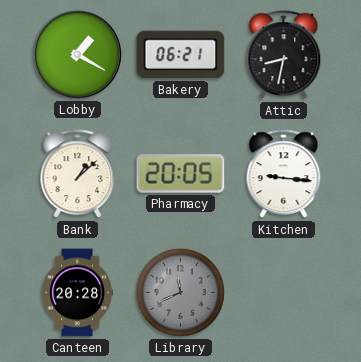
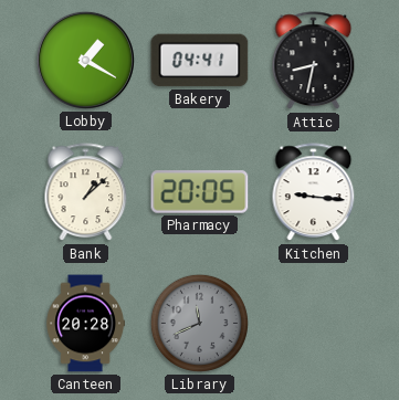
Bakery: 06:21 -> 04:41
